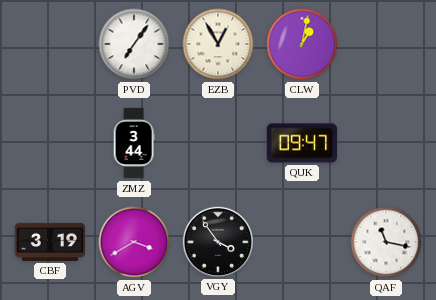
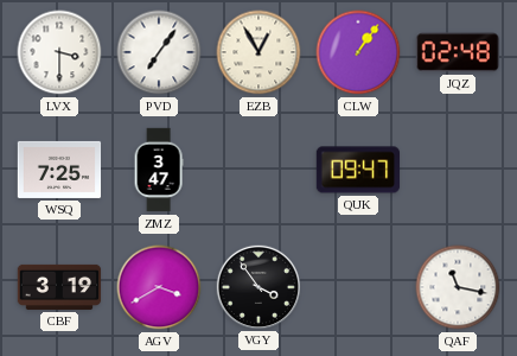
LVX: none -> 3:30
CLW: 1:02 -> 1:06
JQZ: none -> 02:48
WSQ: none -> 7:25
ZMZ: 3:44 -> 3:47
